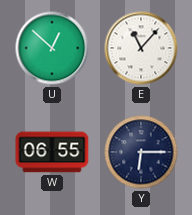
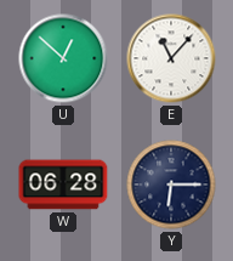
W: 06:55 -> 06:28
